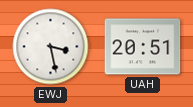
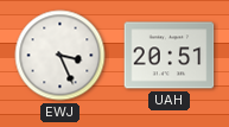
EWJ: 3:28 -> 3:26
